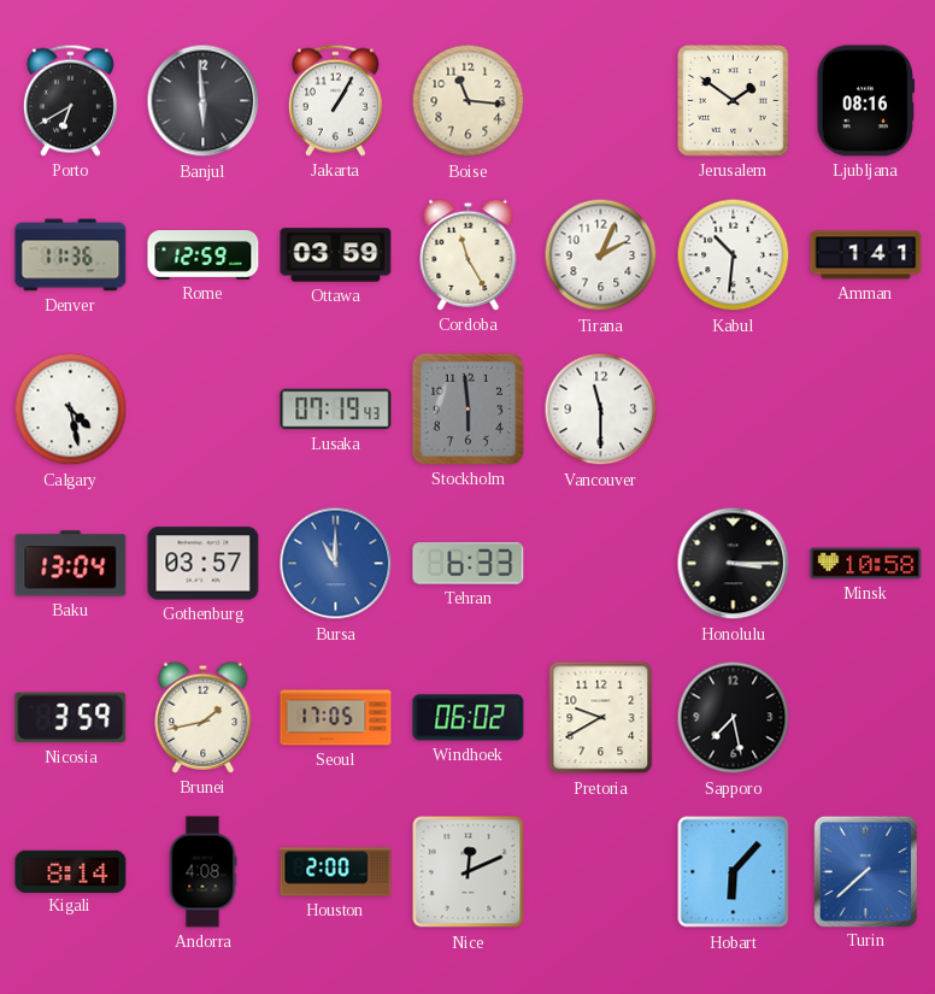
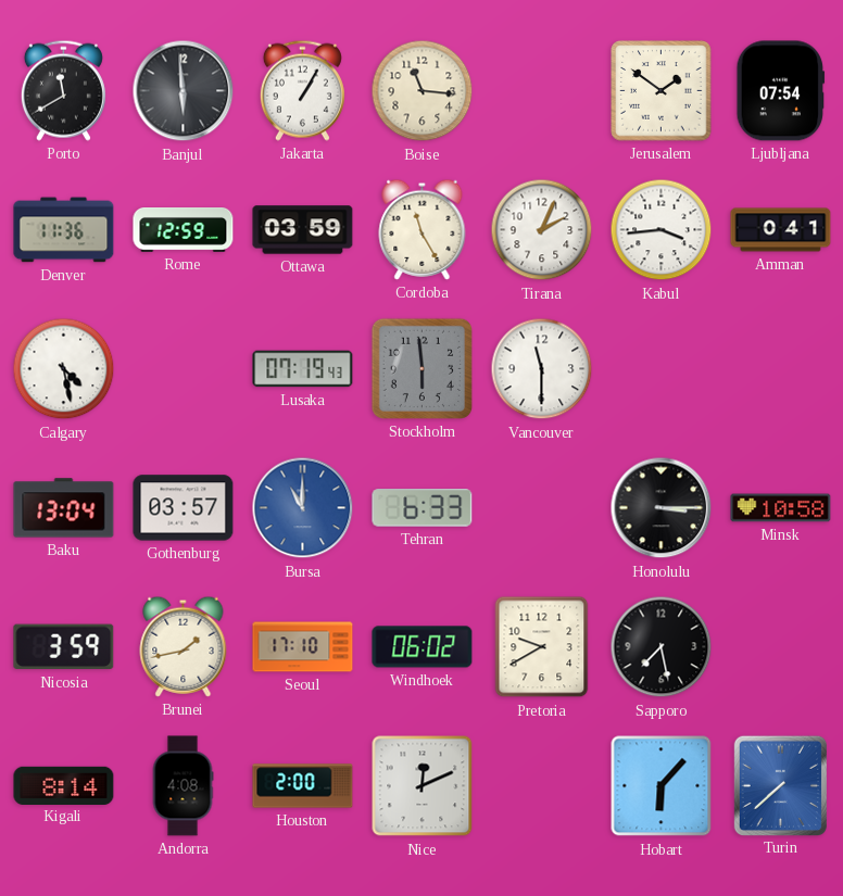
Porto: 6:40 -> 11:40
Ljubljana: 08:16 -> 07:54
Kabul: 10:31 -> 3:44
Amman: 1:41 -> 0:41
Seoul: 17:05 -> 17:10
